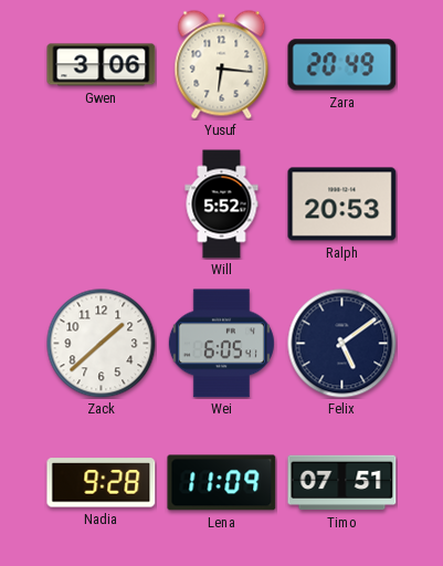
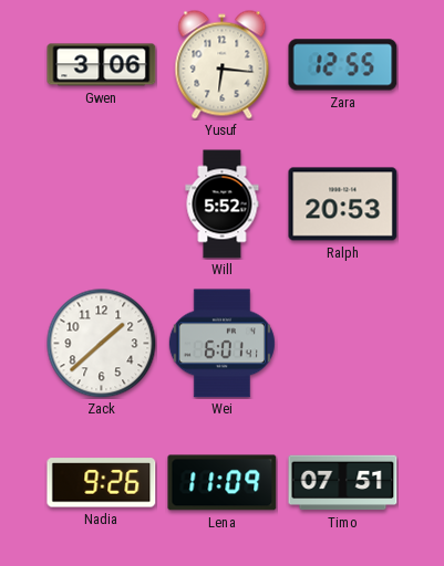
Zara: 20:49 -> 12:55
Wei: 6:05 -> 6:01
Felix: 5:09 -> none
Nadia: 9:28 -> 9:26
